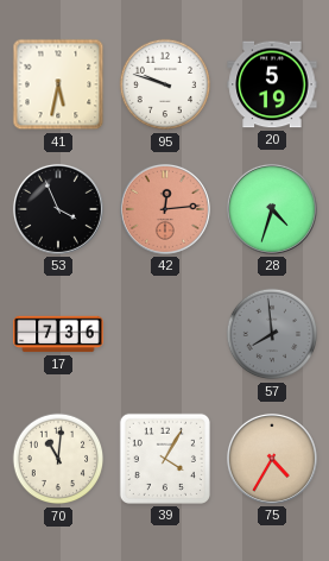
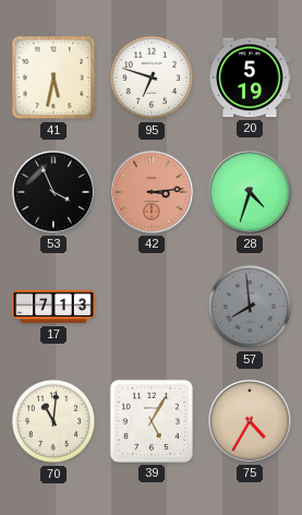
95: 9:48 -> 6:48
42: 12:14 -> 3:14
17: 7:36 -> 7:13
39: 4:05 -> 5:05
